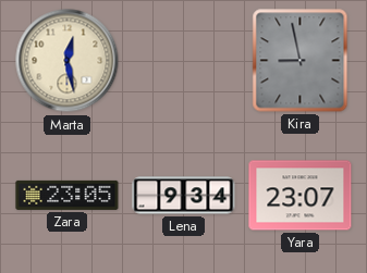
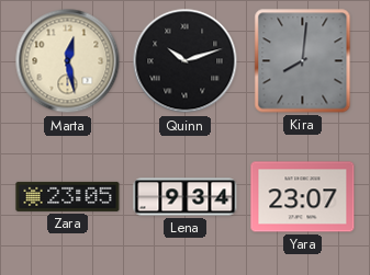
Quinn: none -> 10:12
Kira: 8:58 -> 8:01
